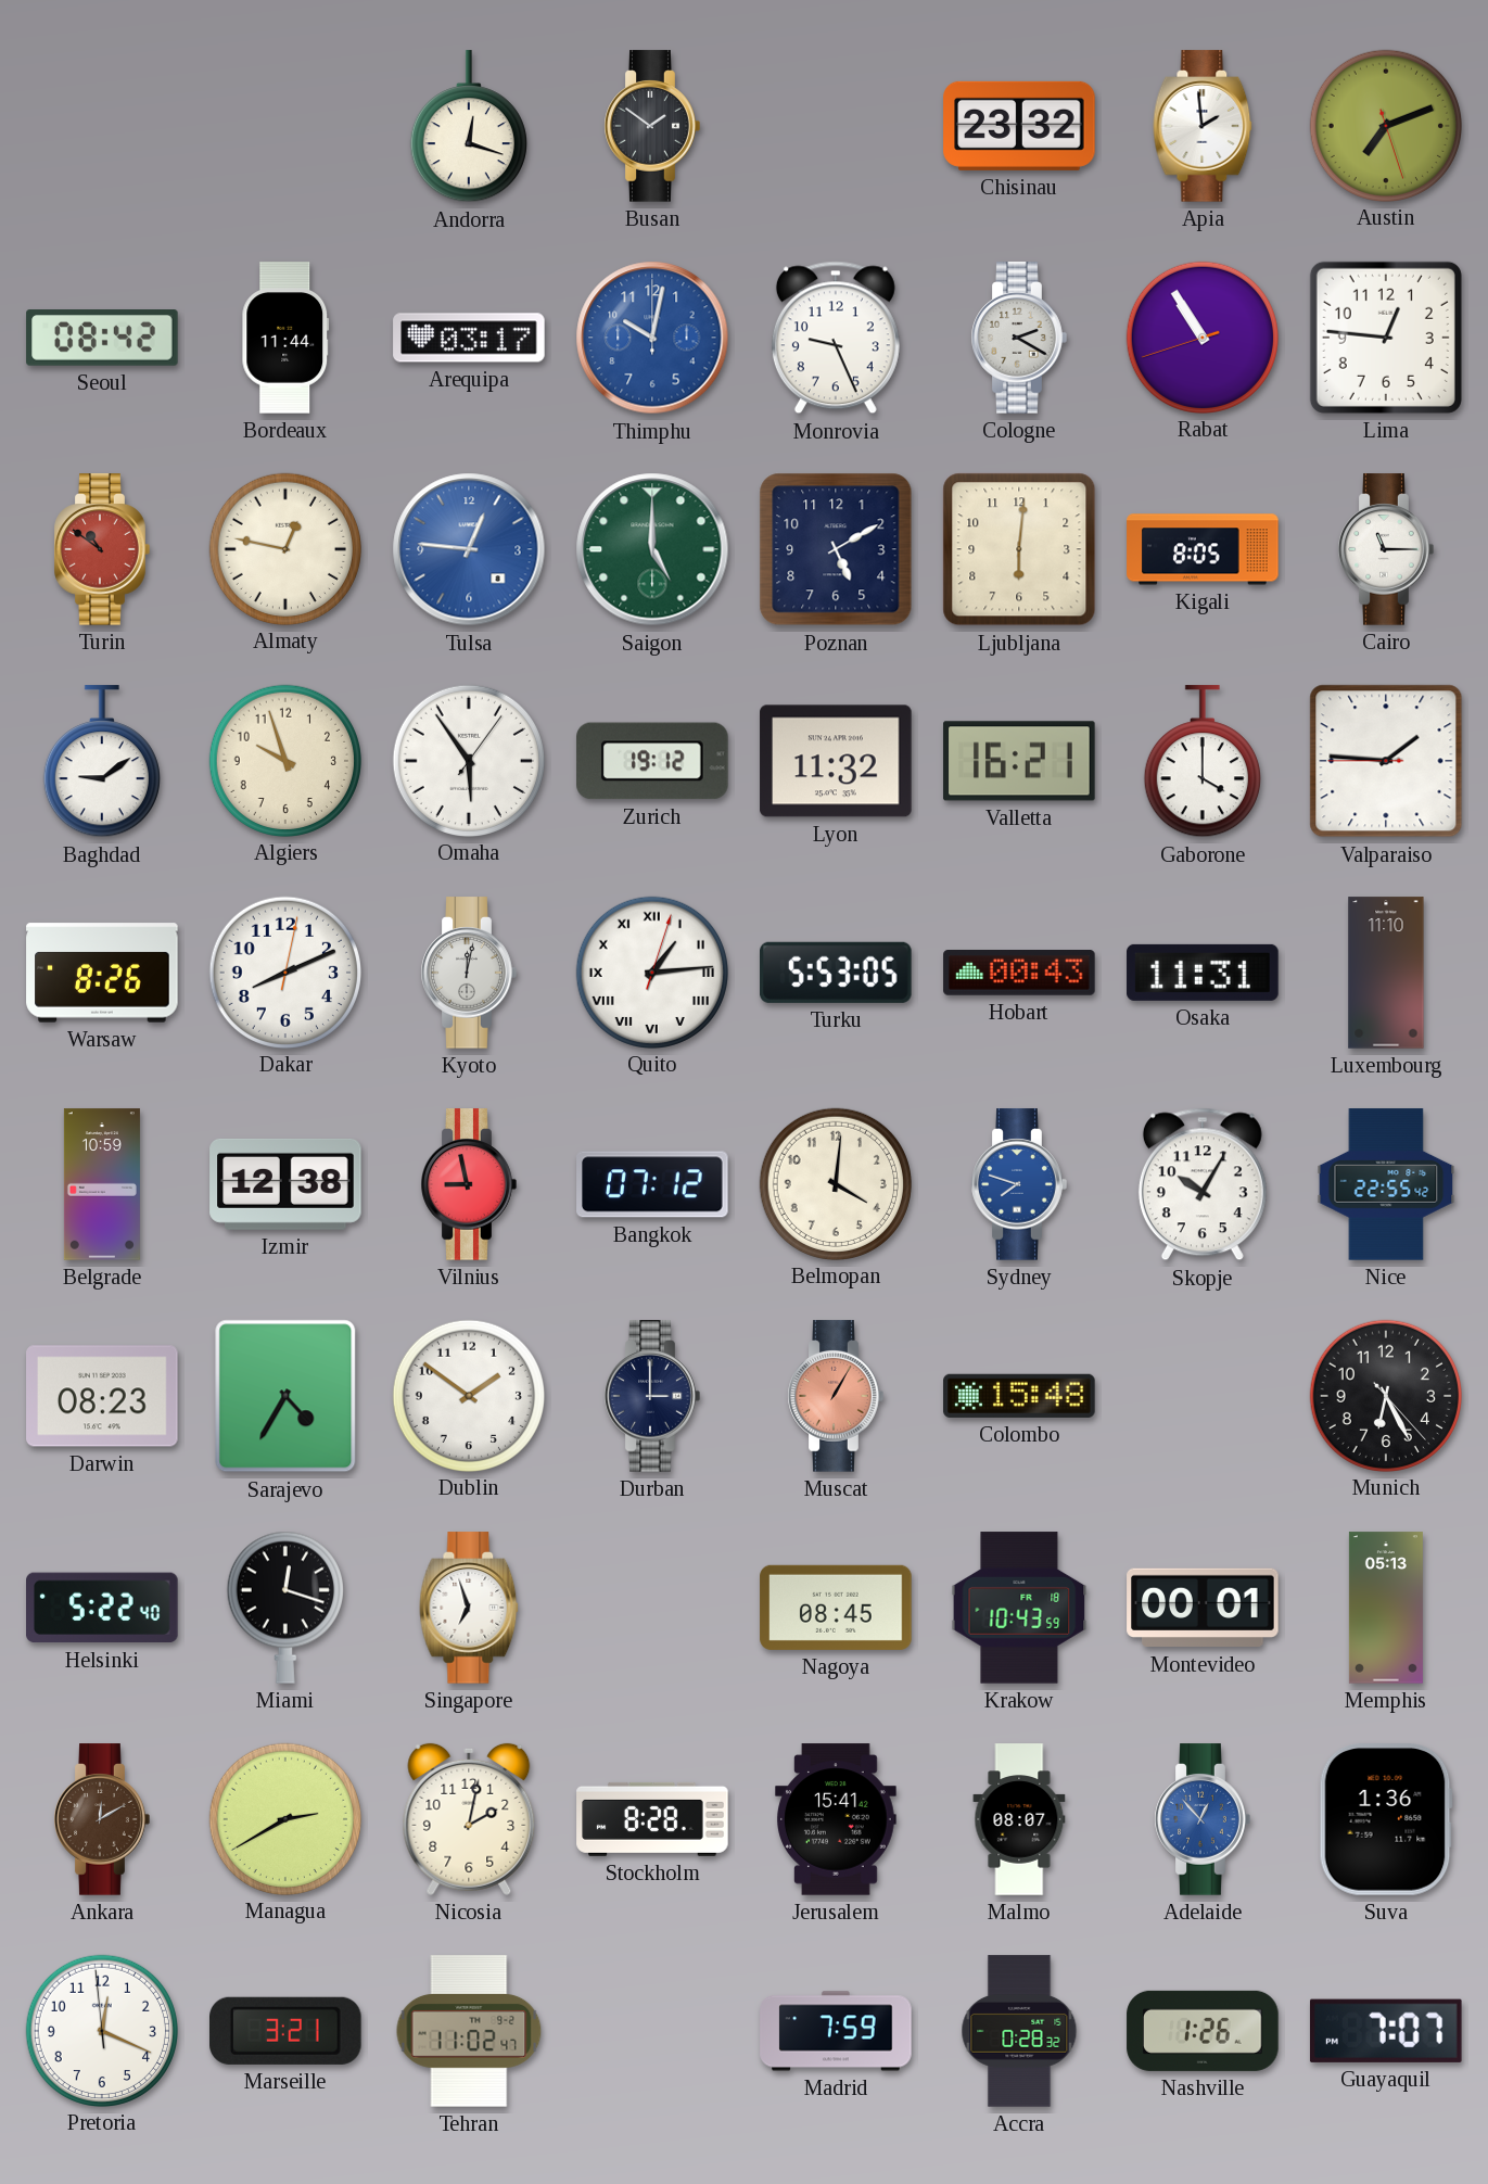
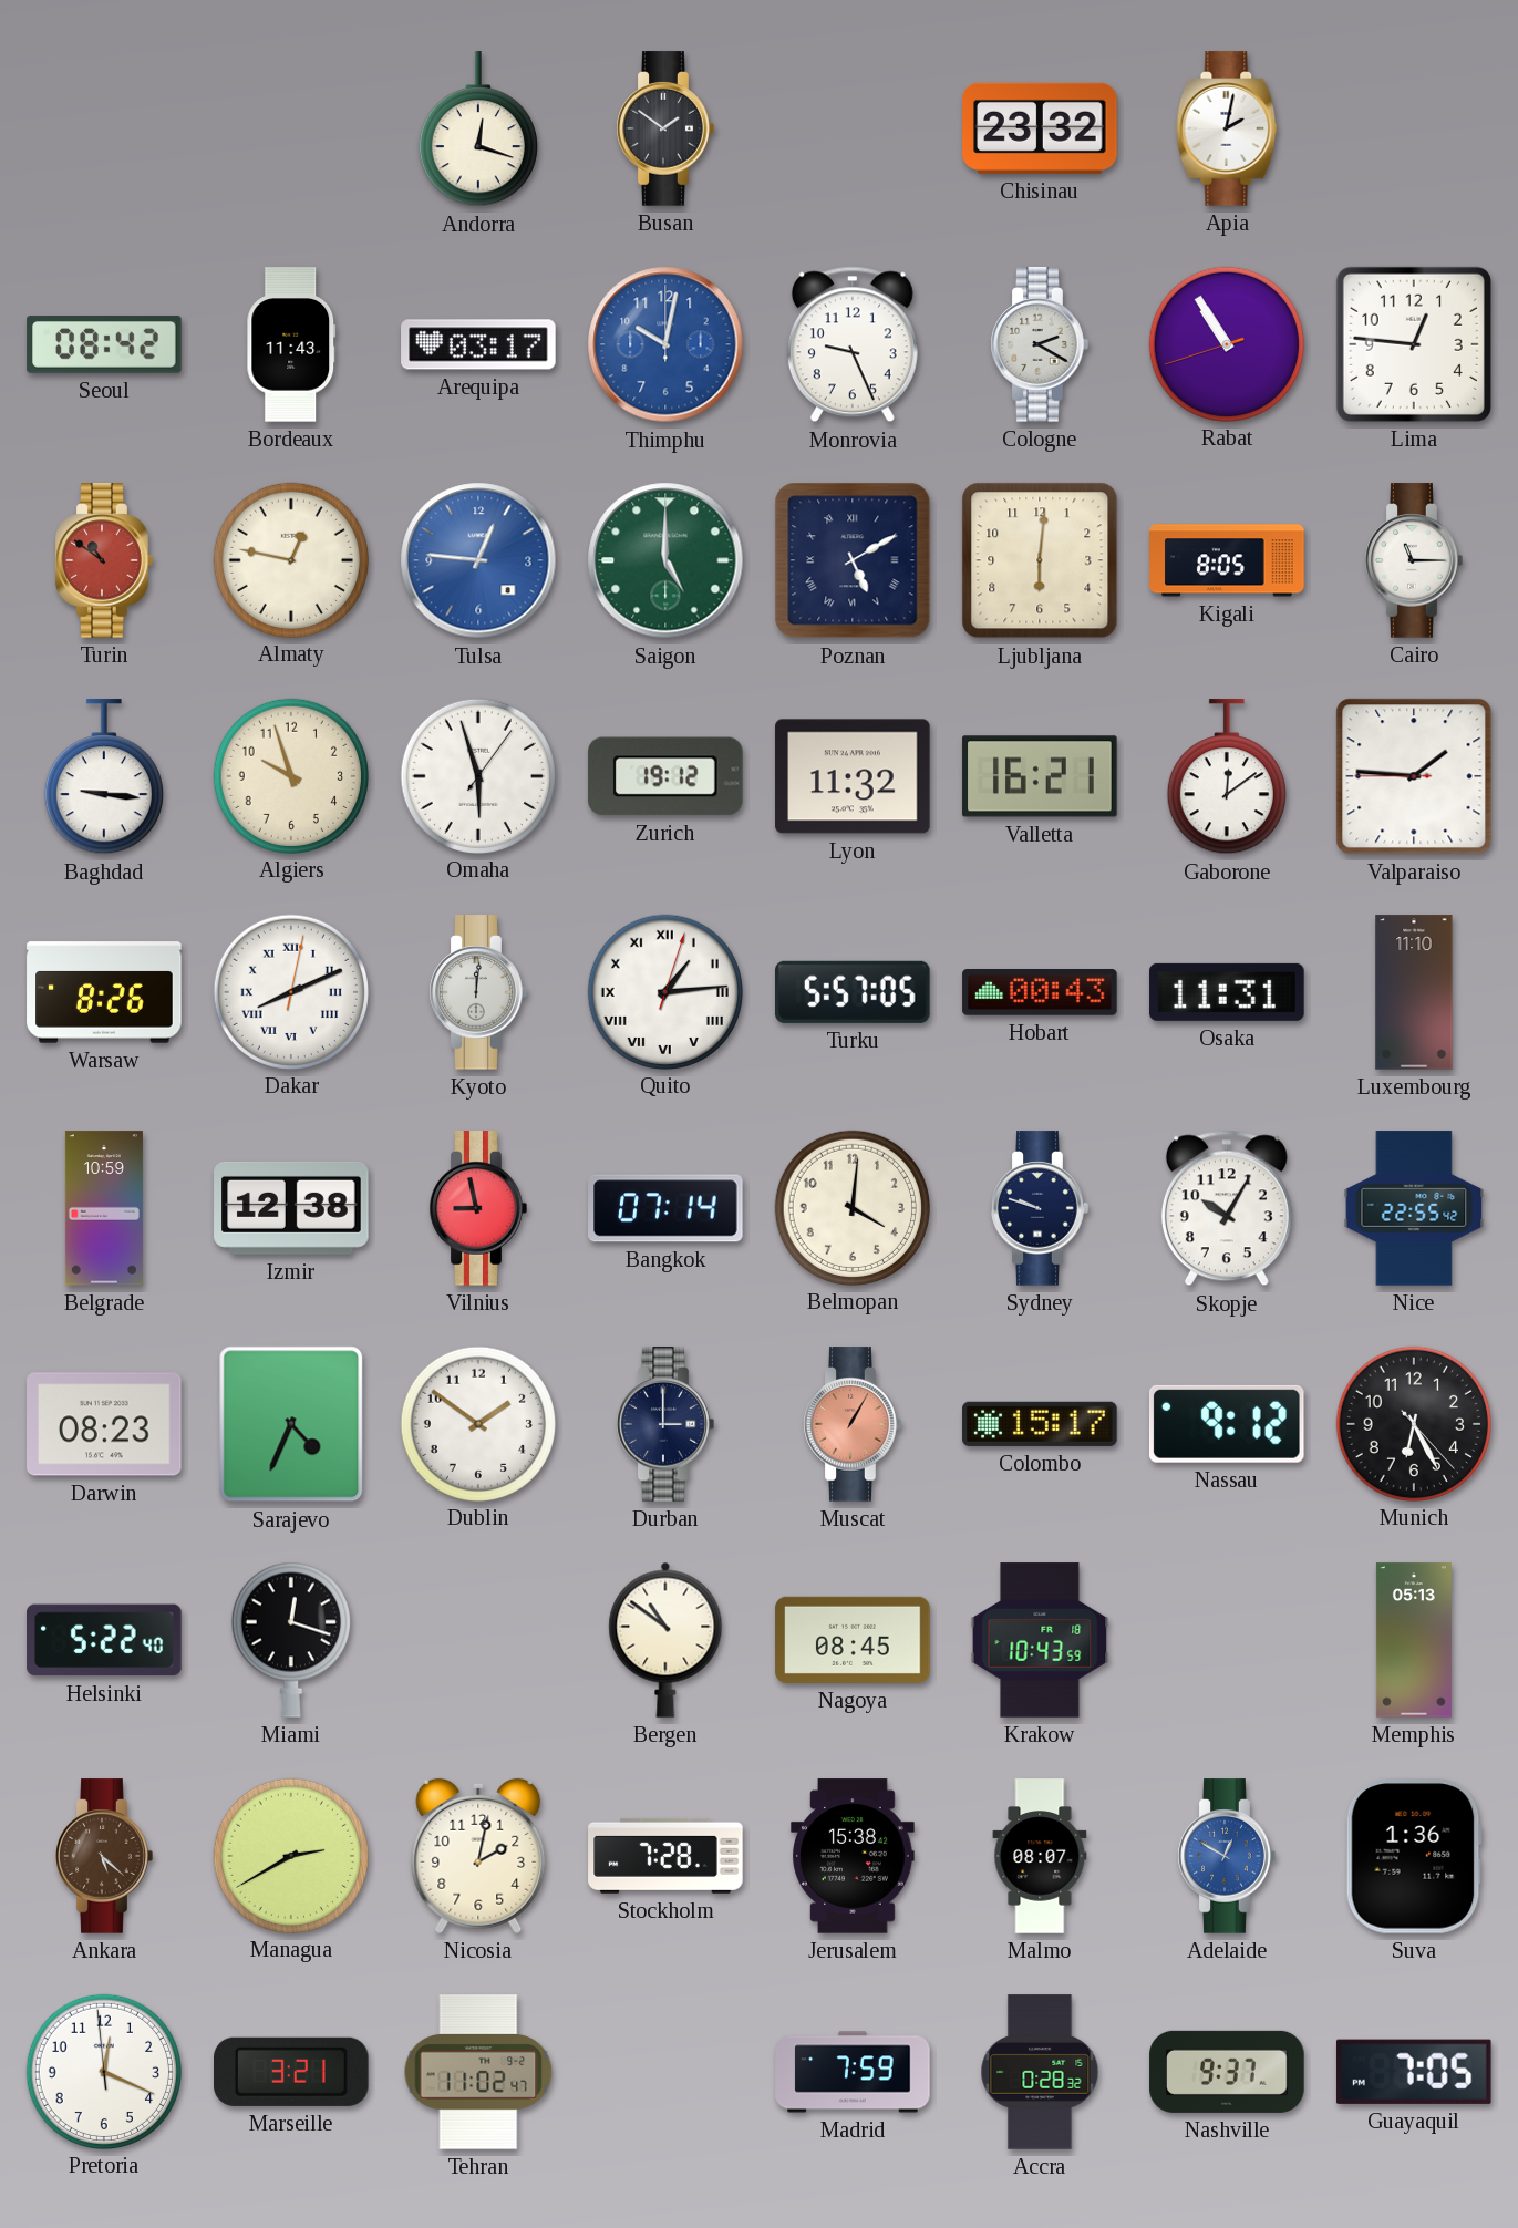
Apia: 1:59 -> 2:02
Austin: 7:11 -> none
Bordeaux: 11:44 -> 11:43
Poznan numerals: Arabic -> Roman
Baghdad: 9:09 -> 9:16
Omaha: 5:54 -> 5:57
Gaborone: 4:00 -> 12:09
Dakar numerals: Arabic -> Roman
Kyoto: 12:02 -> 12:01
Turku: 5:53 -> 5:57
Bangkok: 07:12 -> 07:14
Sydney: 7:48 -> 9:48
Sydney dial: blue -> navy
Sarajevo: 4:35 -> 4:34
Colombo: 15:48 -> 15:17
Nassau: none -> 9:12
Singapore: 6:57 -> none
Bergen: none -> 10:51
Montevideo: 00:01 -> none
Ankara: 12:10 -> 5:22
Stockholm: 8:28 -> 7:28
Jerusalem: 15:41 -> 15:38
Adelaide: 12:53 -> 12:50
Nashville: 1:26 -> 9:37
Guayaquil: 7:07 -> 7:05
